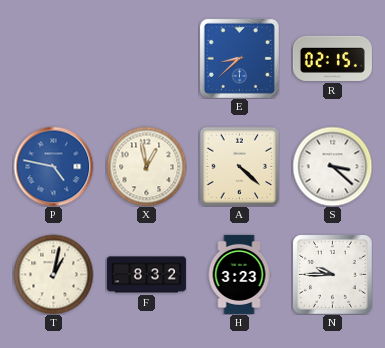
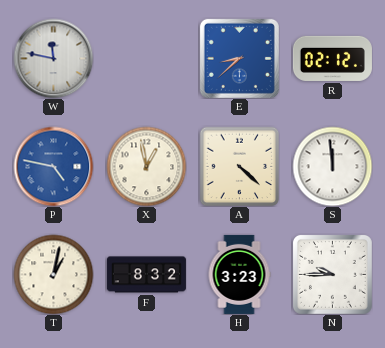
W: none -> 11:47
R: 02:15 -> 02:12
S: 3:22 -> 11:59
